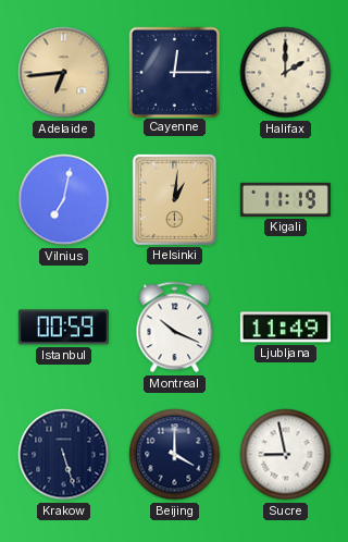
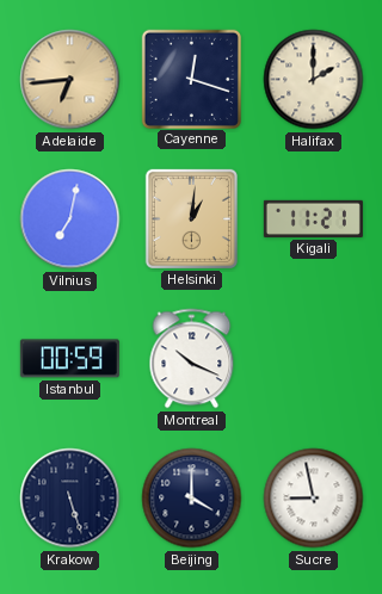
Cayenne: 12:15 -> 12:18
Kigali: 11:19 -> 11:21
Ljubljana: 11:49 -> none
